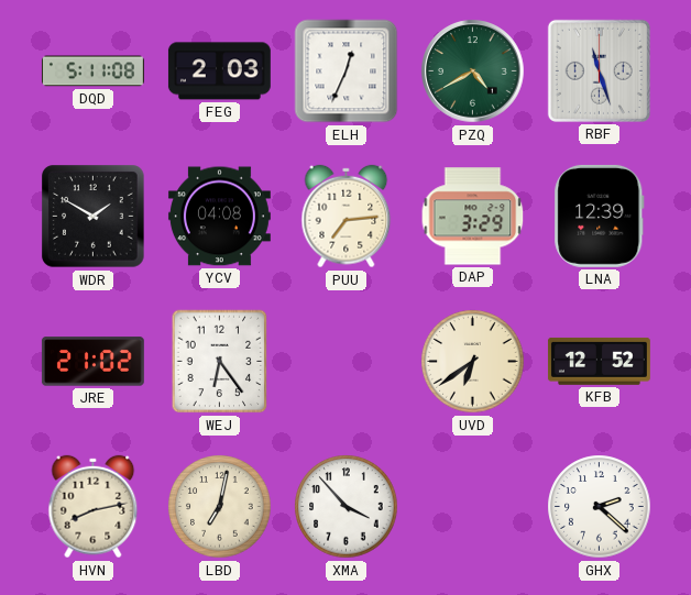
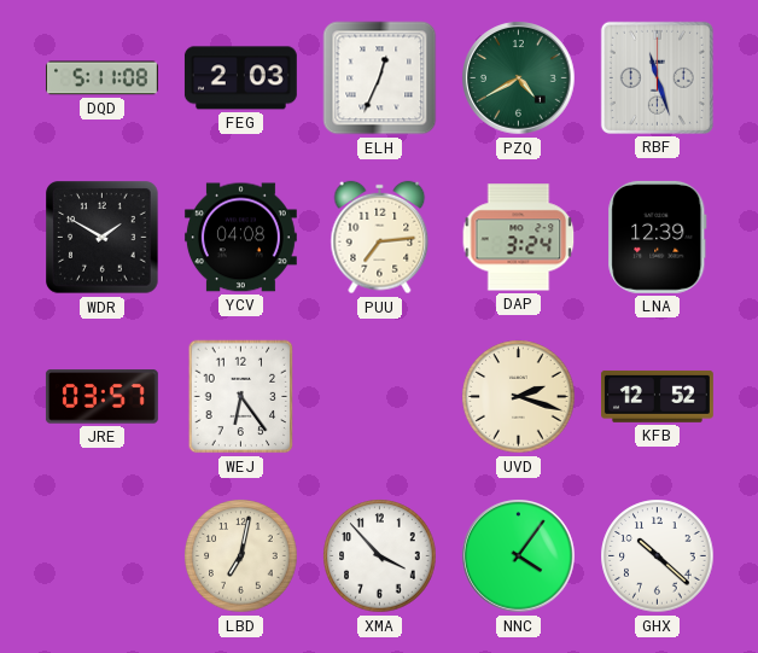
DAP: 3:29 -> 3:24
JRE: 21:02 -> 03:57
UVD: 6:39 -> 2:18
HVN: 8:13 -> none
NNC: none -> 4:06
GHX: 2:22 -> 10:22
